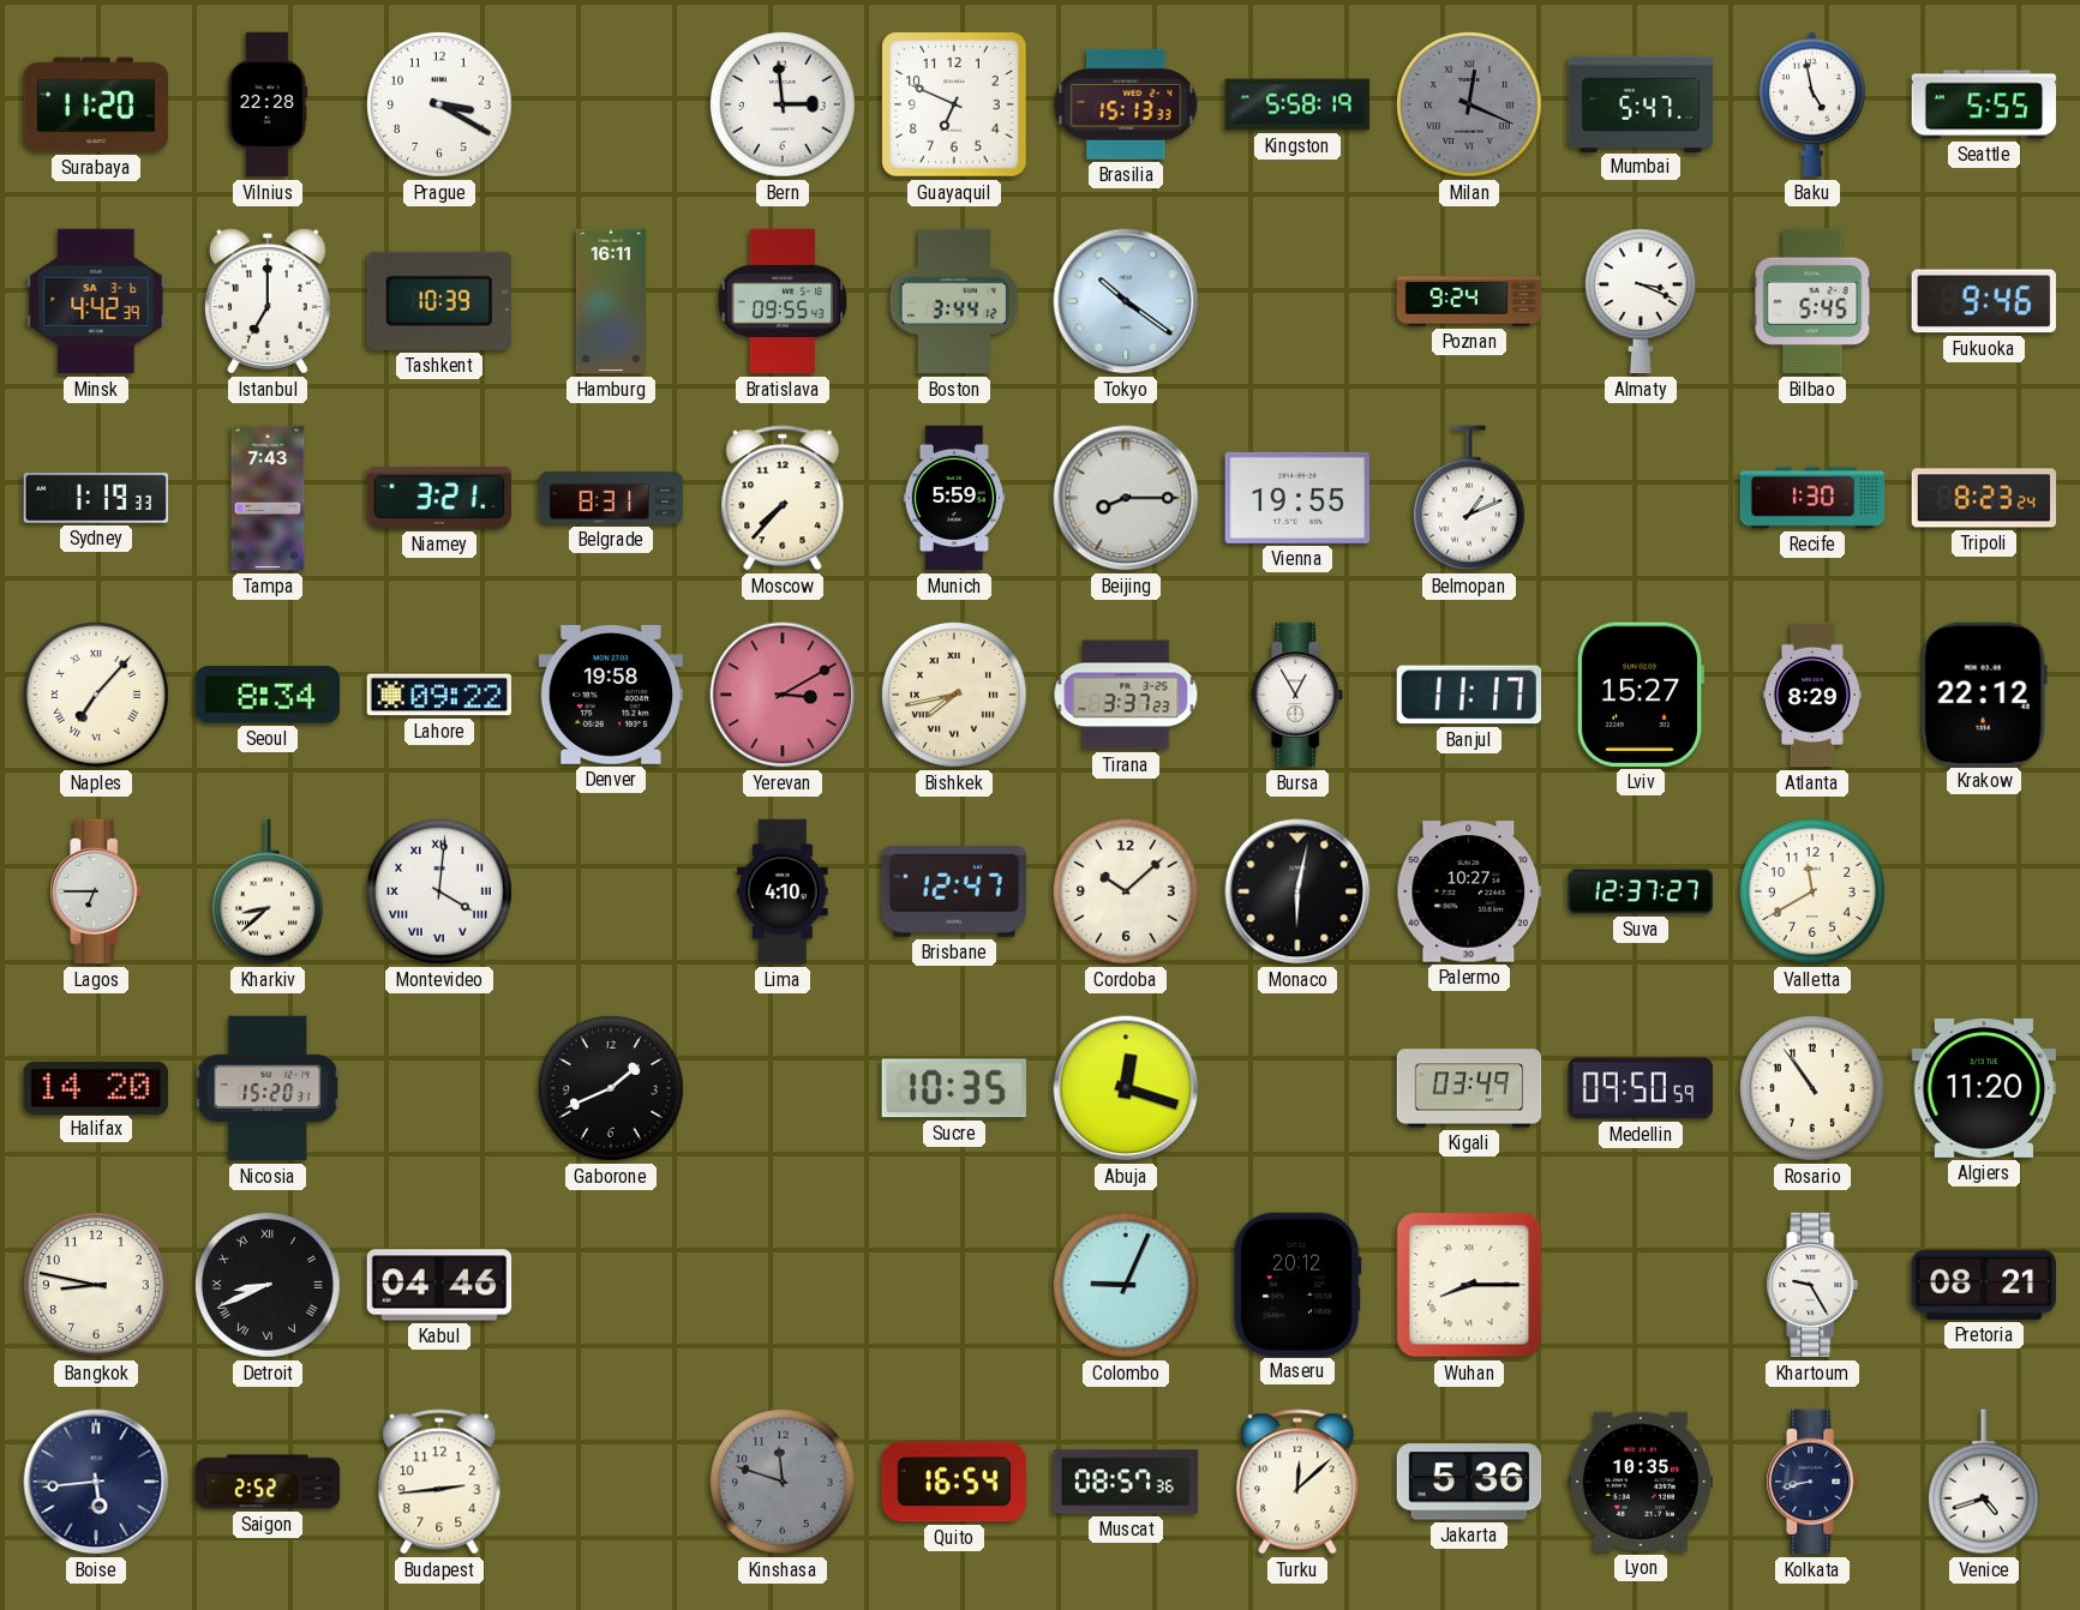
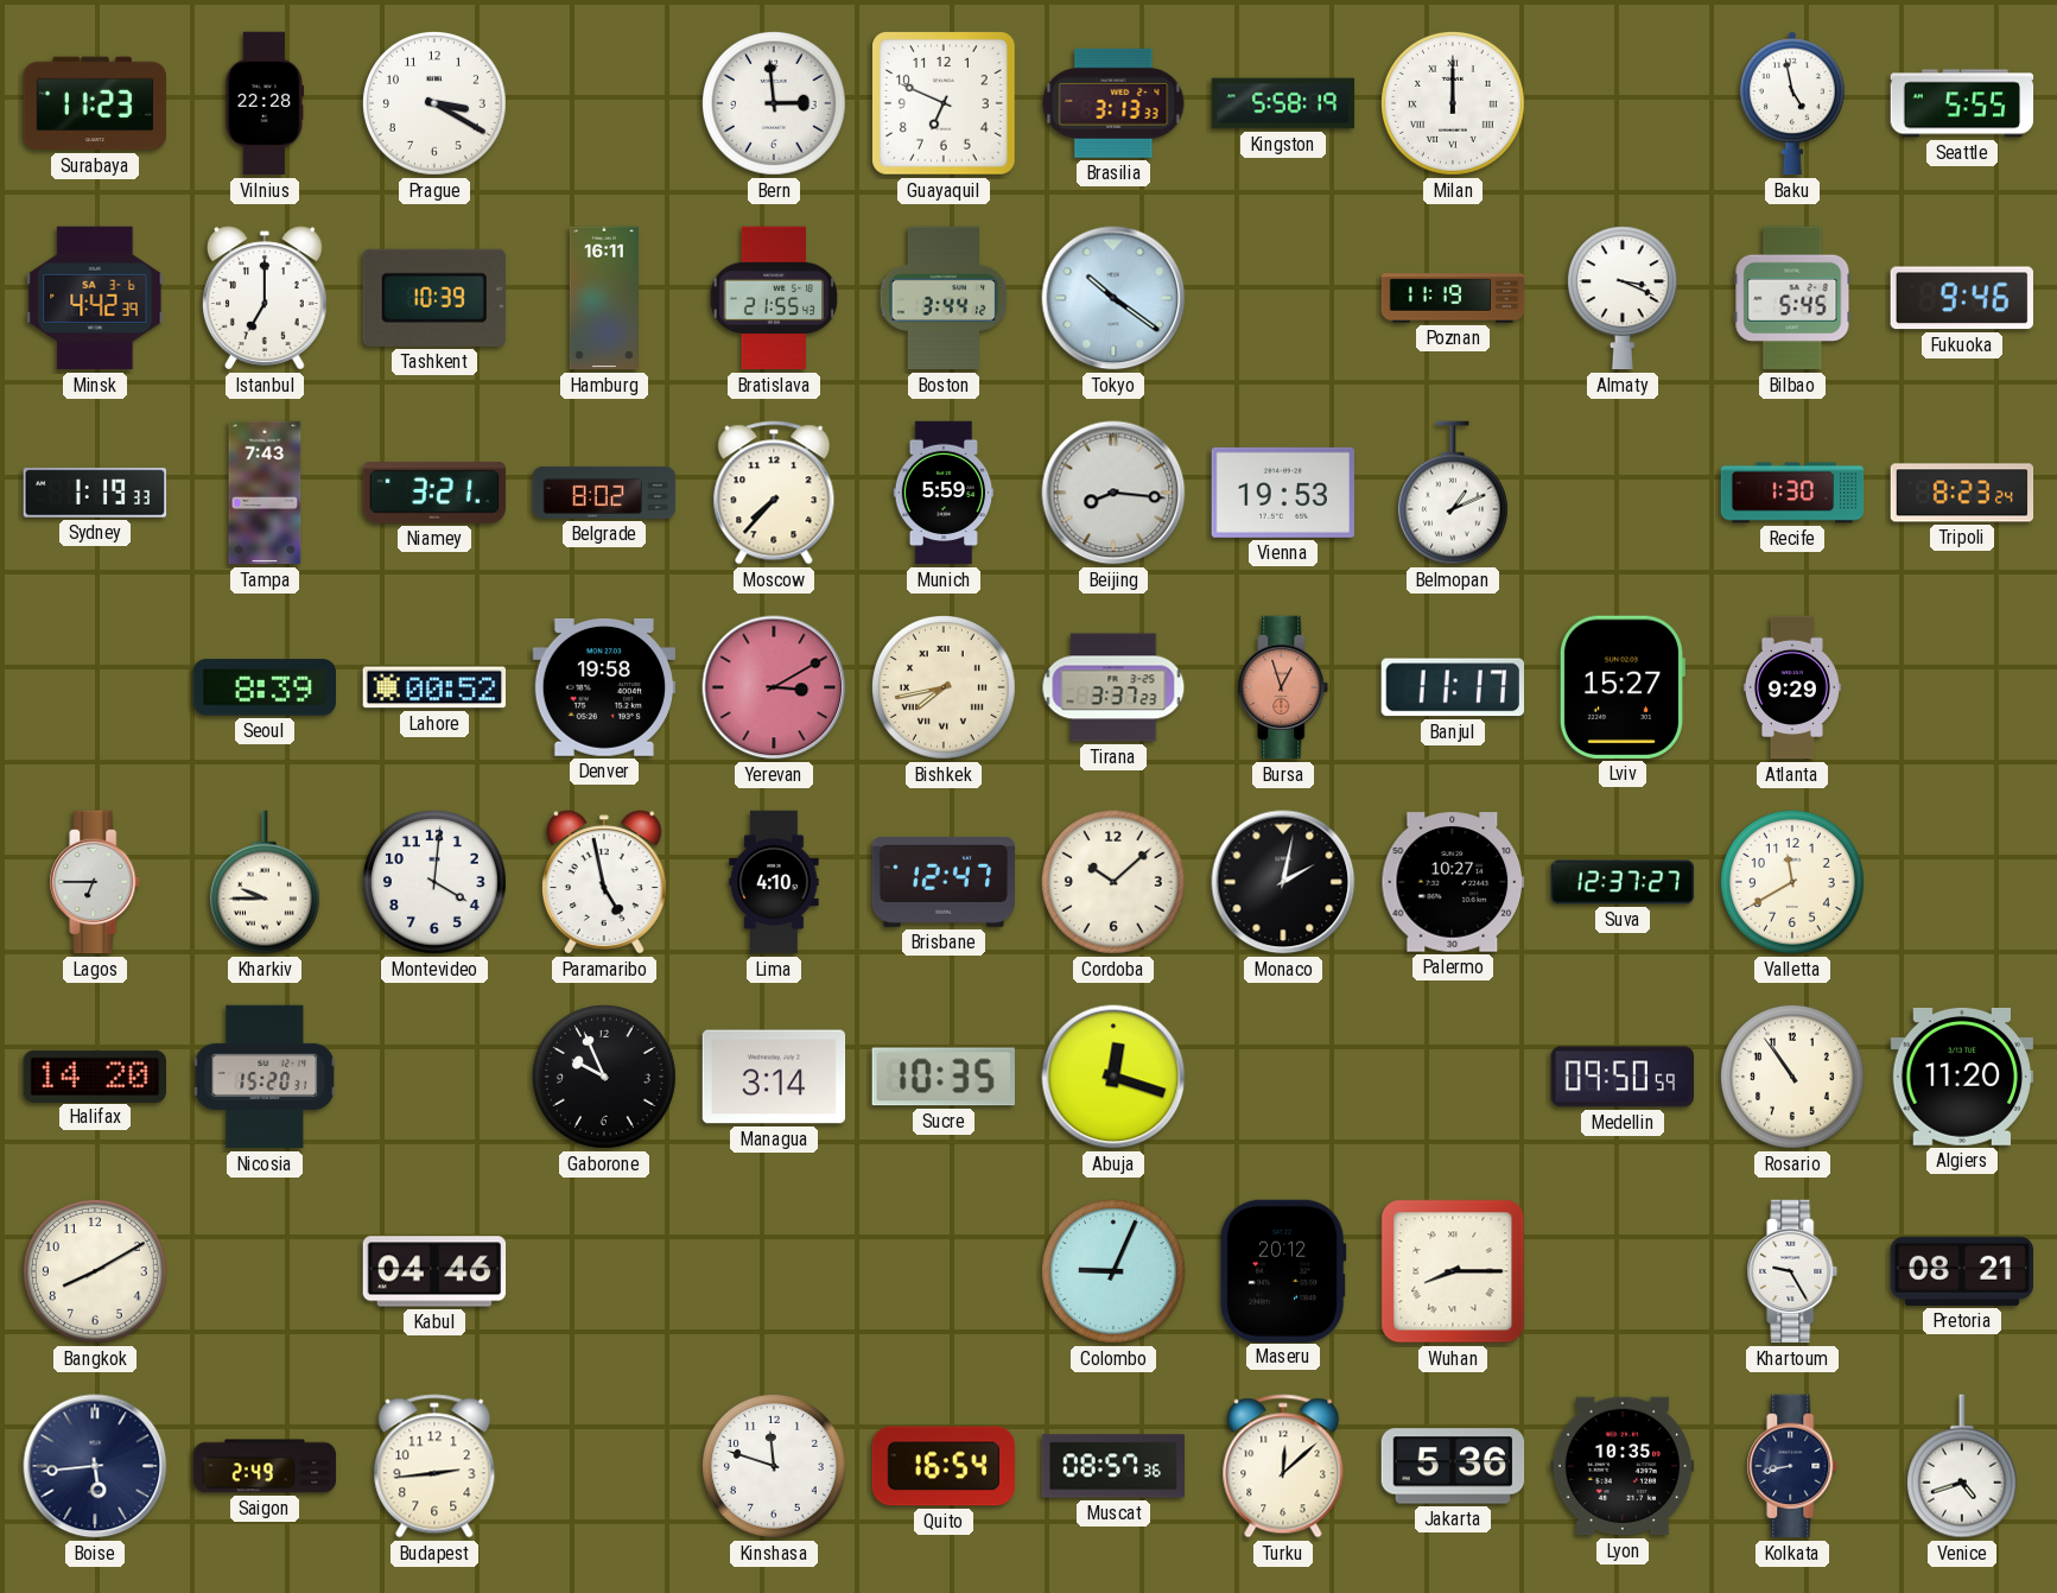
Surabaya: 11:20 -> 11:23
Brasilia: 15:13 -> 3:13
Milan: 12:19 -> 12:00
Milan dial: grey -> white
Mumbai: 5:47 -> none
Bratislava: 09:55 -> 21:55
Poznan: 9:24 -> 11:19
Belgrade: 8:31 -> 8:02
Beijing: 8:15 -> 8:16
Vienna: 19:55 -> 19:53
Naples: 7:07 -> none
Seoul: 8:34 -> 8:39
Lahore: 09:22 -> 00:52
Bursa: 12:55 -> 12:57
Bursa dial: white -> salmon
Atlanta: 8:29 -> 9:29
Krakow: 22:12 -> none
Kharkiv: 8:38 -> 9:45
Montevideo numerals: Roman -> Arabic
Paramaribo: none -> 4:58
Monaco: 6:02 -> 2:02
Gaborone: 1:41 -> 9:56
Managua: none -> 3:14
Kigali: 03:49 -> none
Bangkok: 8:47 -> 8:10
Detroit: 8:41 -> none
Saigon: 2:52 -> 2:49
Kinshasa dial: grey -> white
